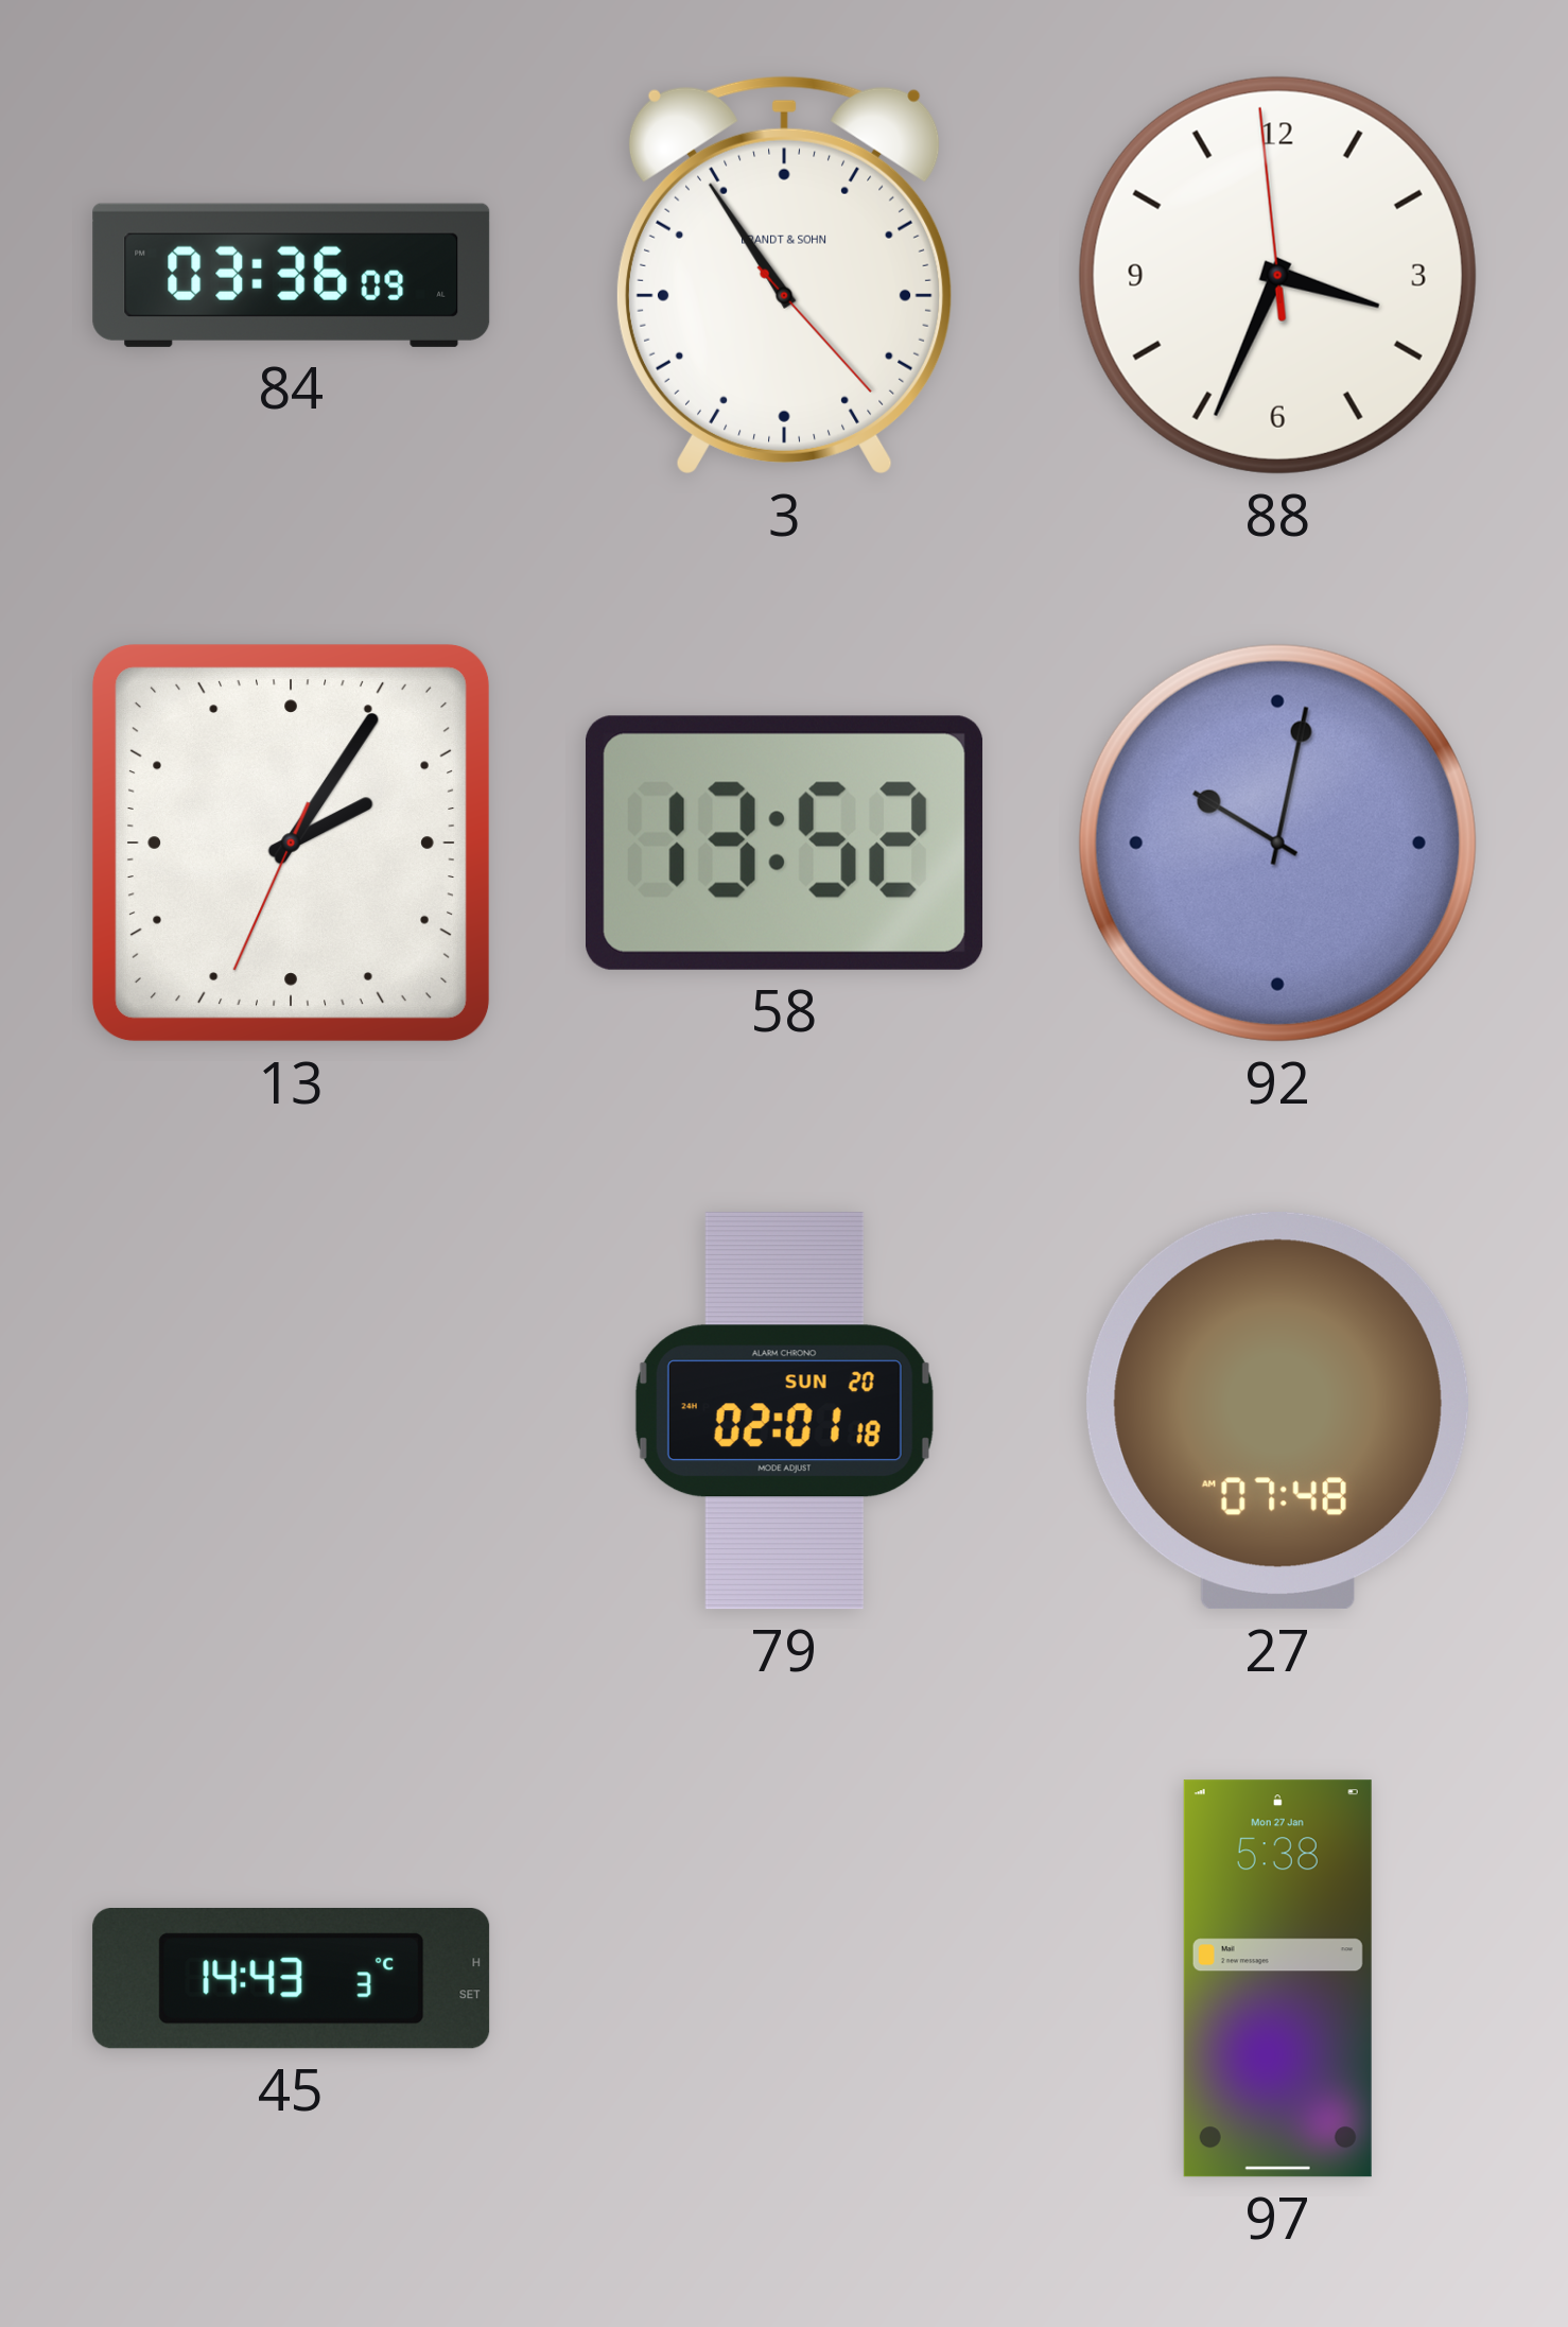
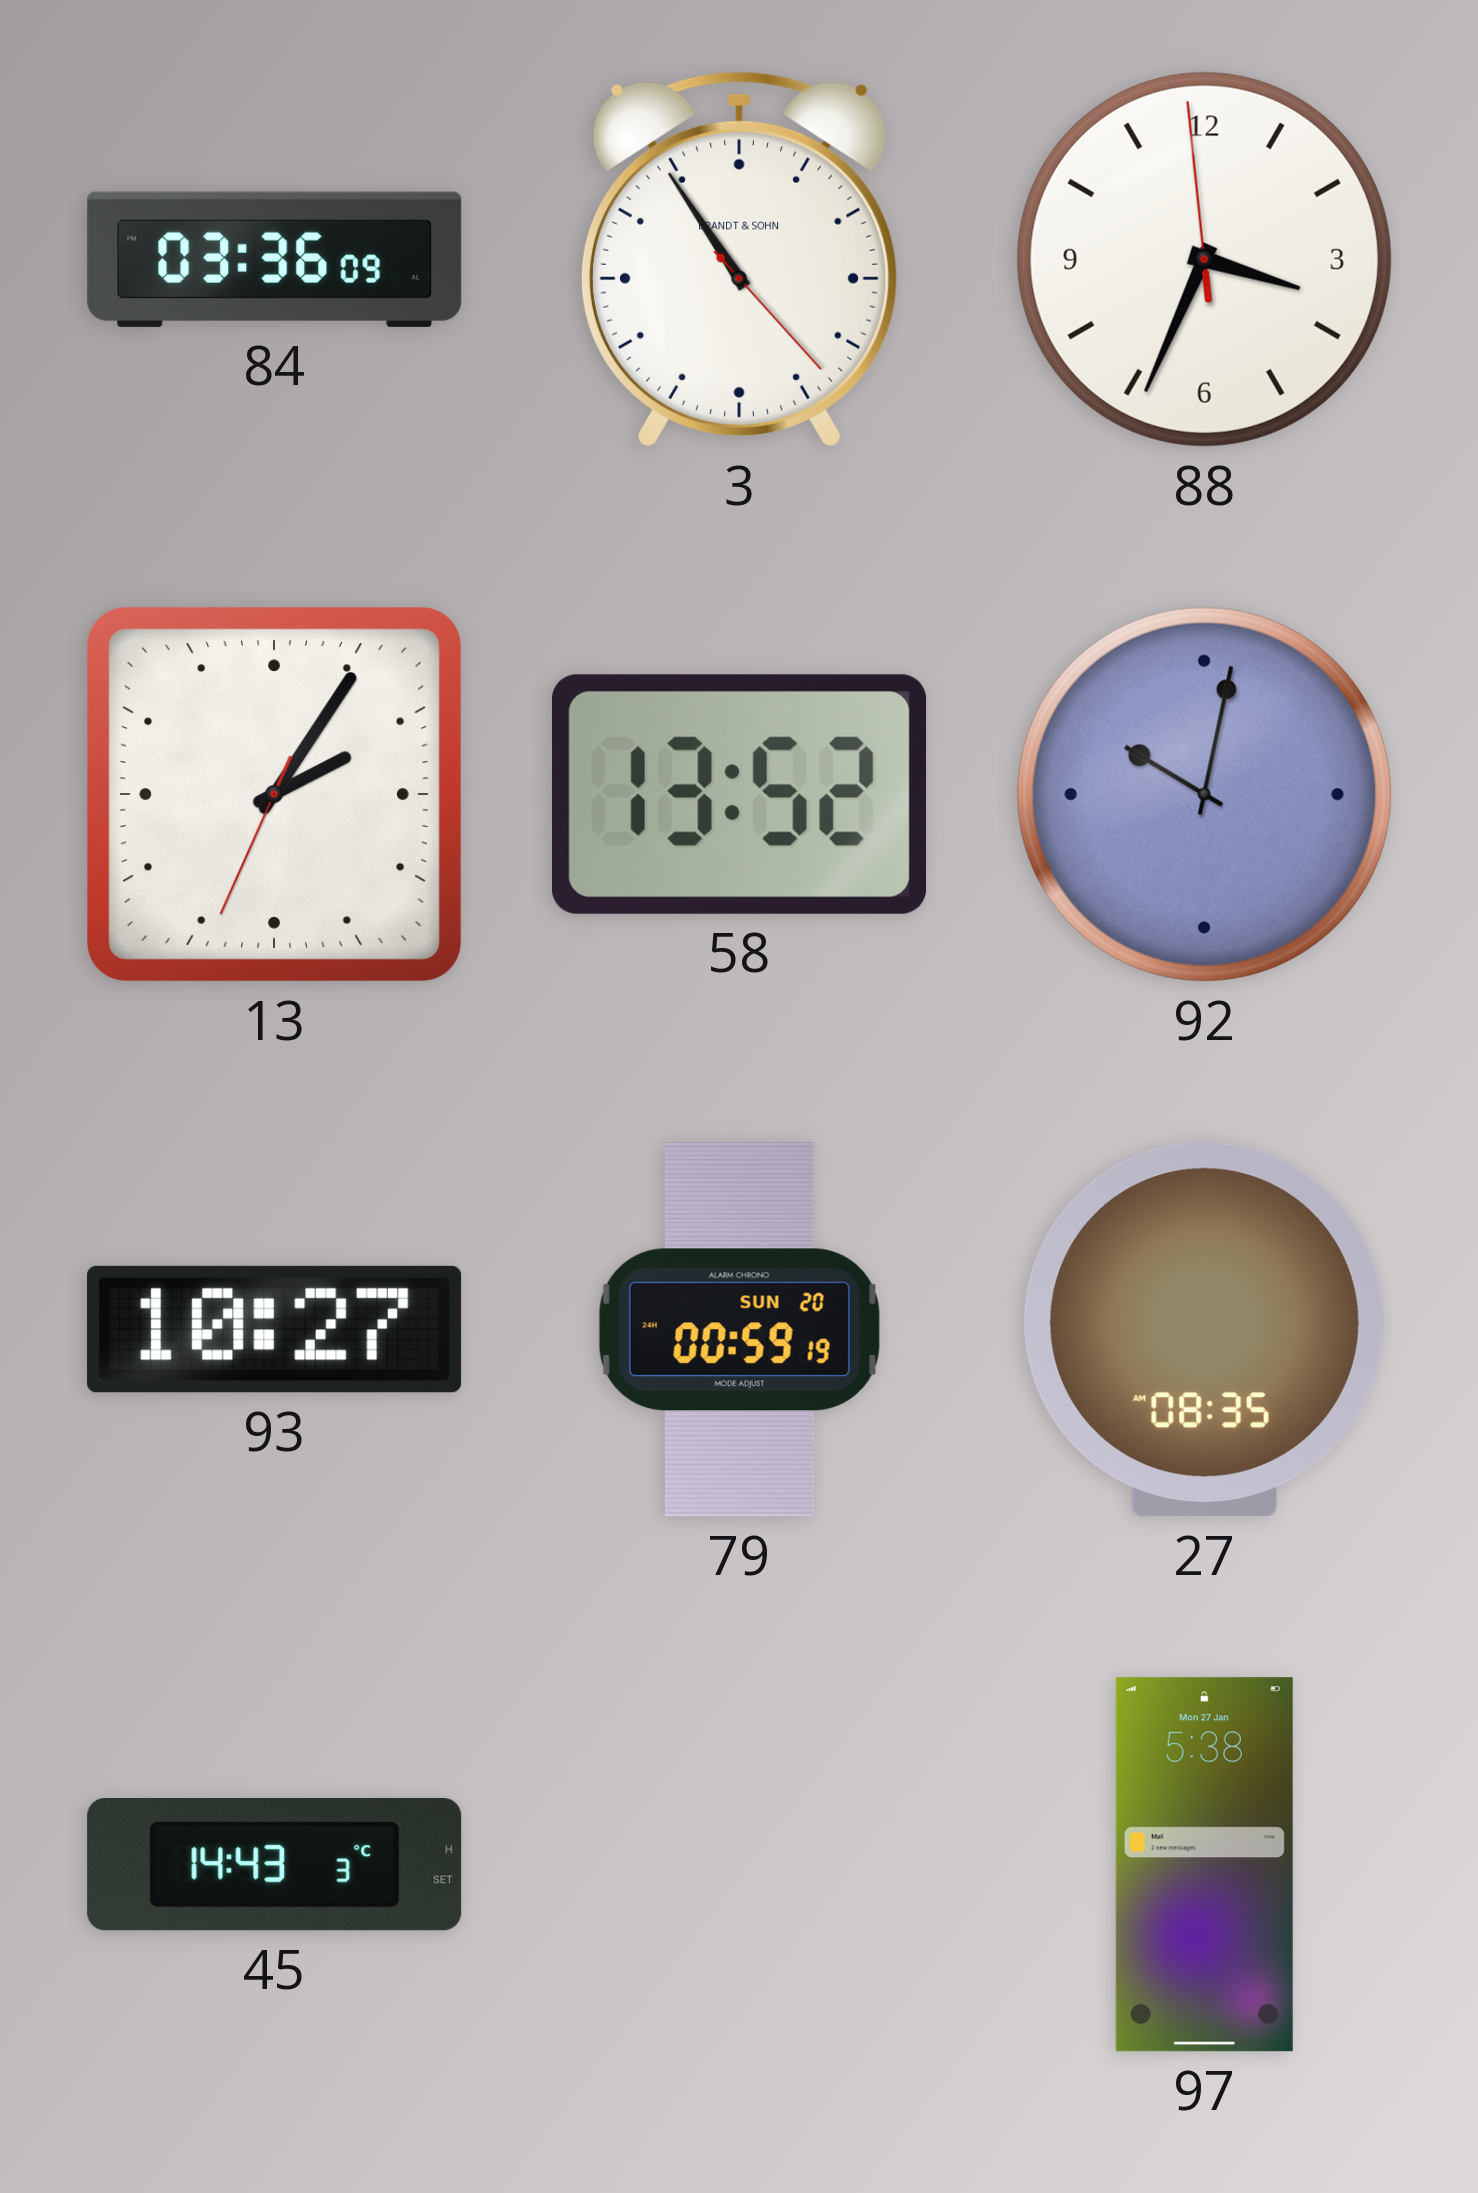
93: none -> 10:27
79: 02:01 -> 00:59
27: 07:48 -> 08:35
